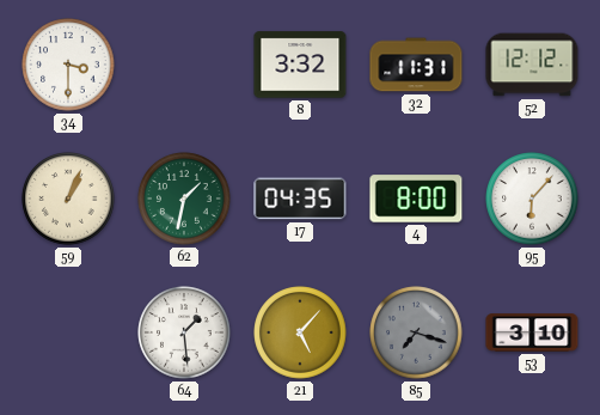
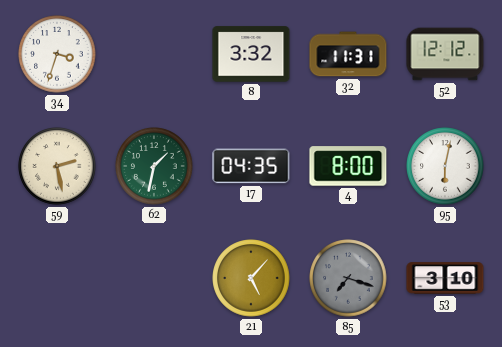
34: 3:30 -> 3:33
59: 1:04 -> 2:28
95: 6:07 -> 6:02
64: 1:29 -> none
